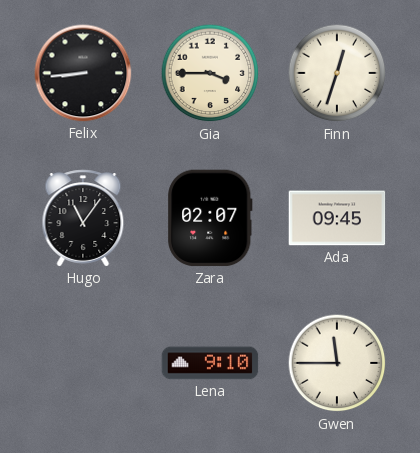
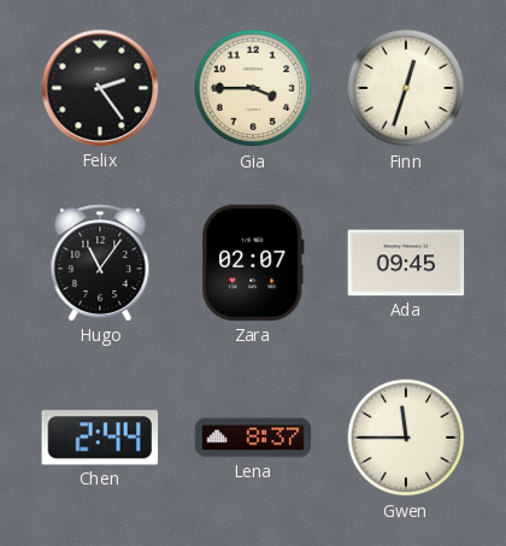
Felix: 8:44 -> 2:24
Chen: none -> 2:44
Lena: 9:10 -> 8:37
